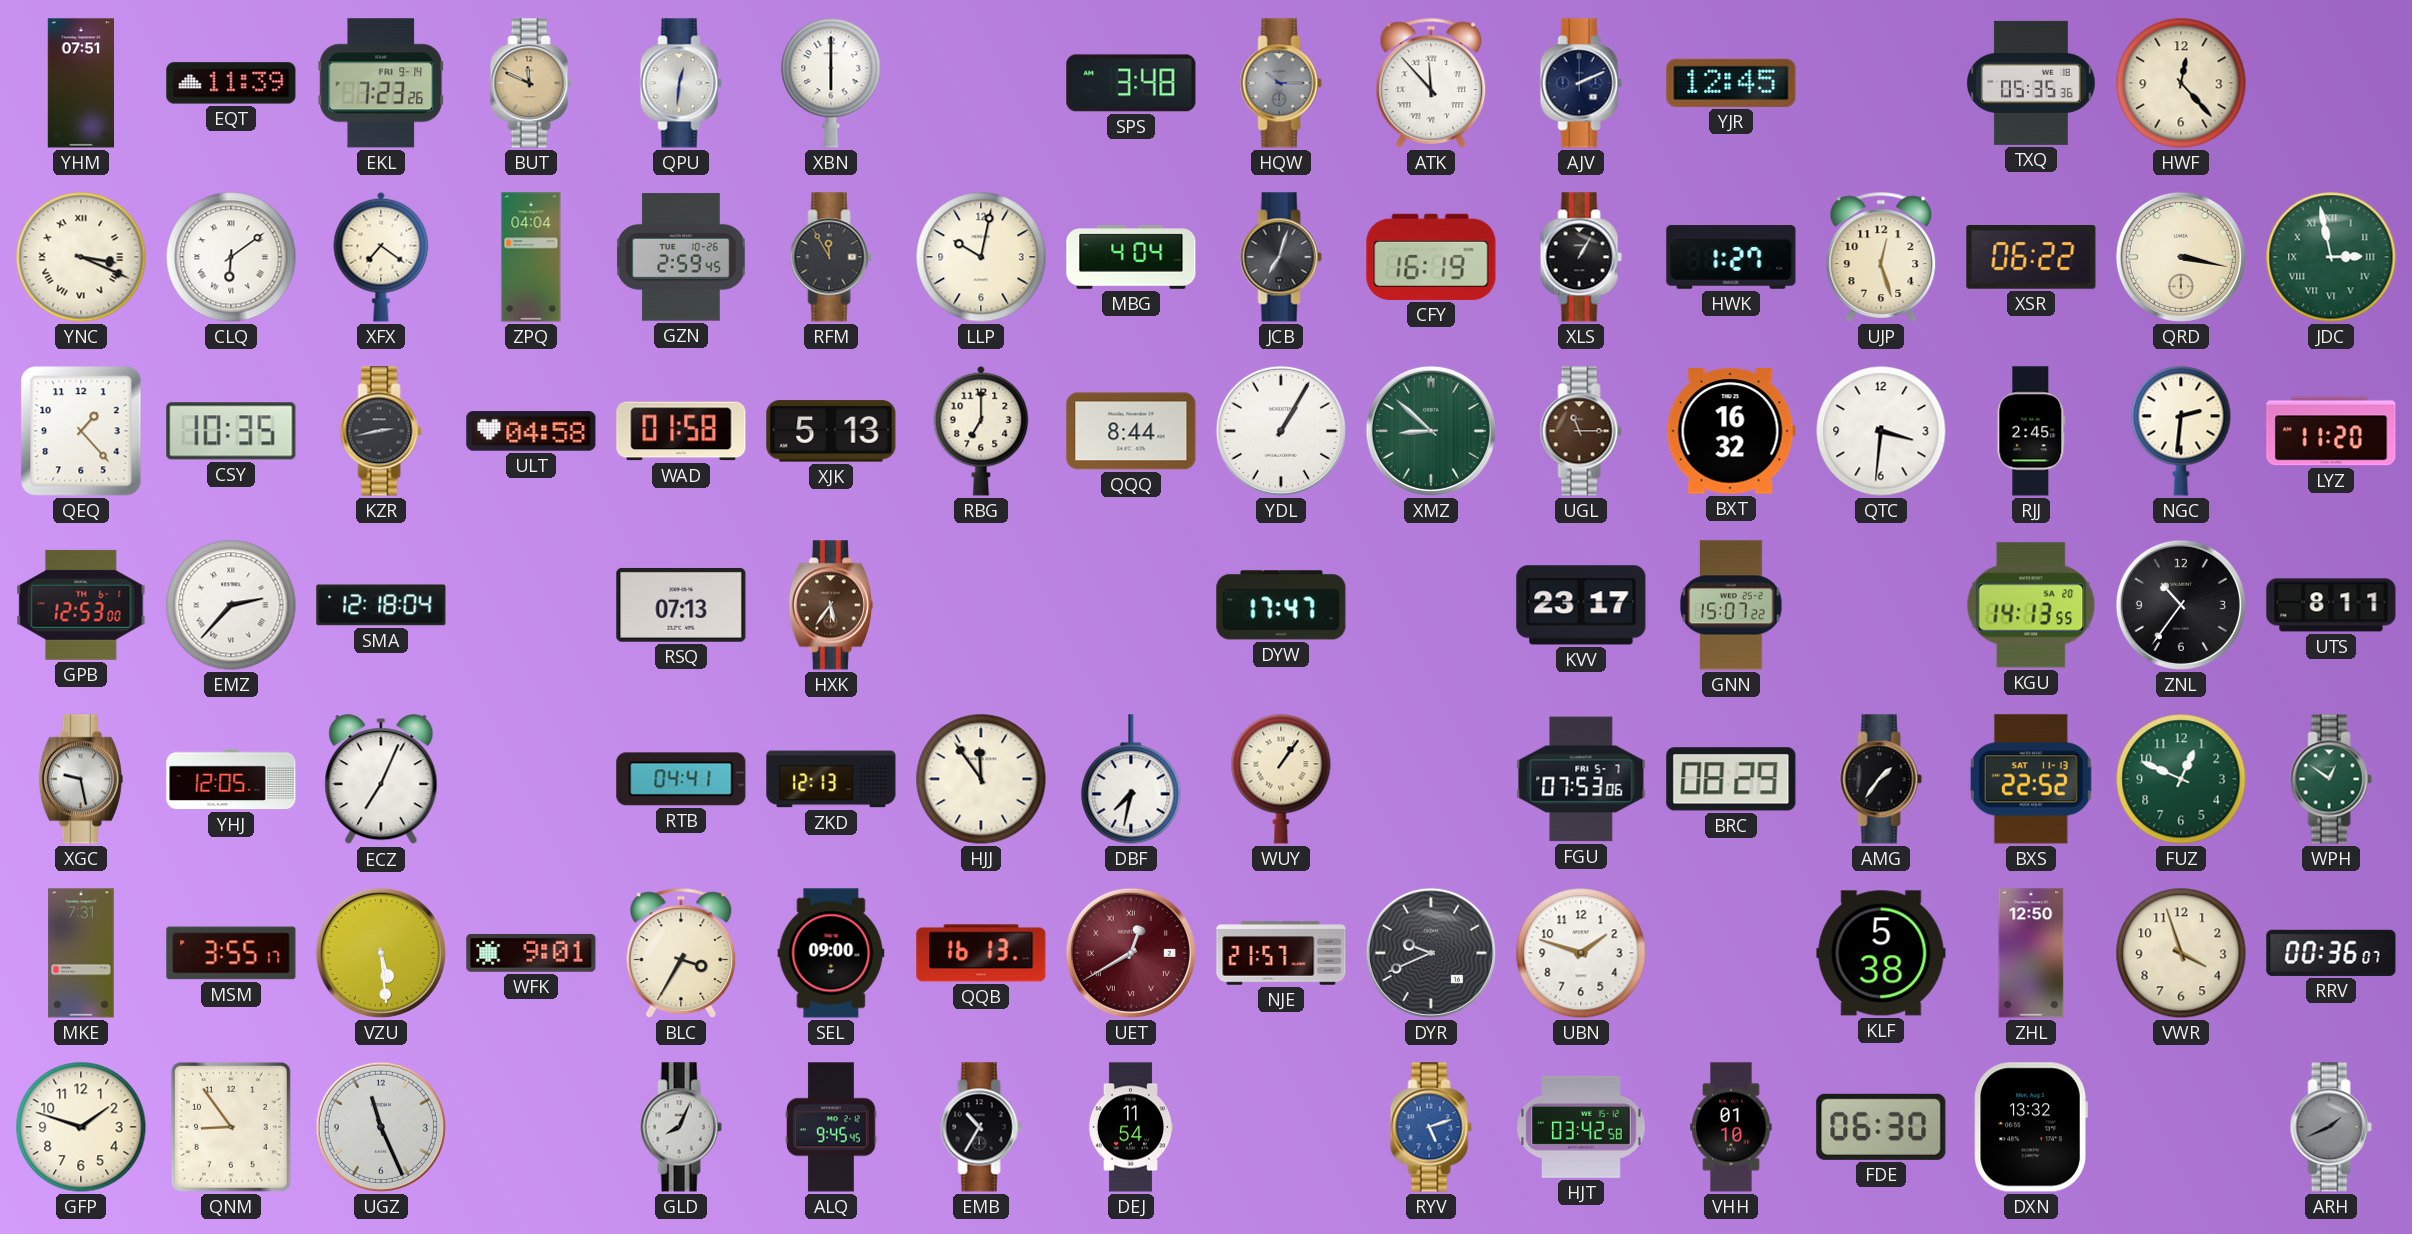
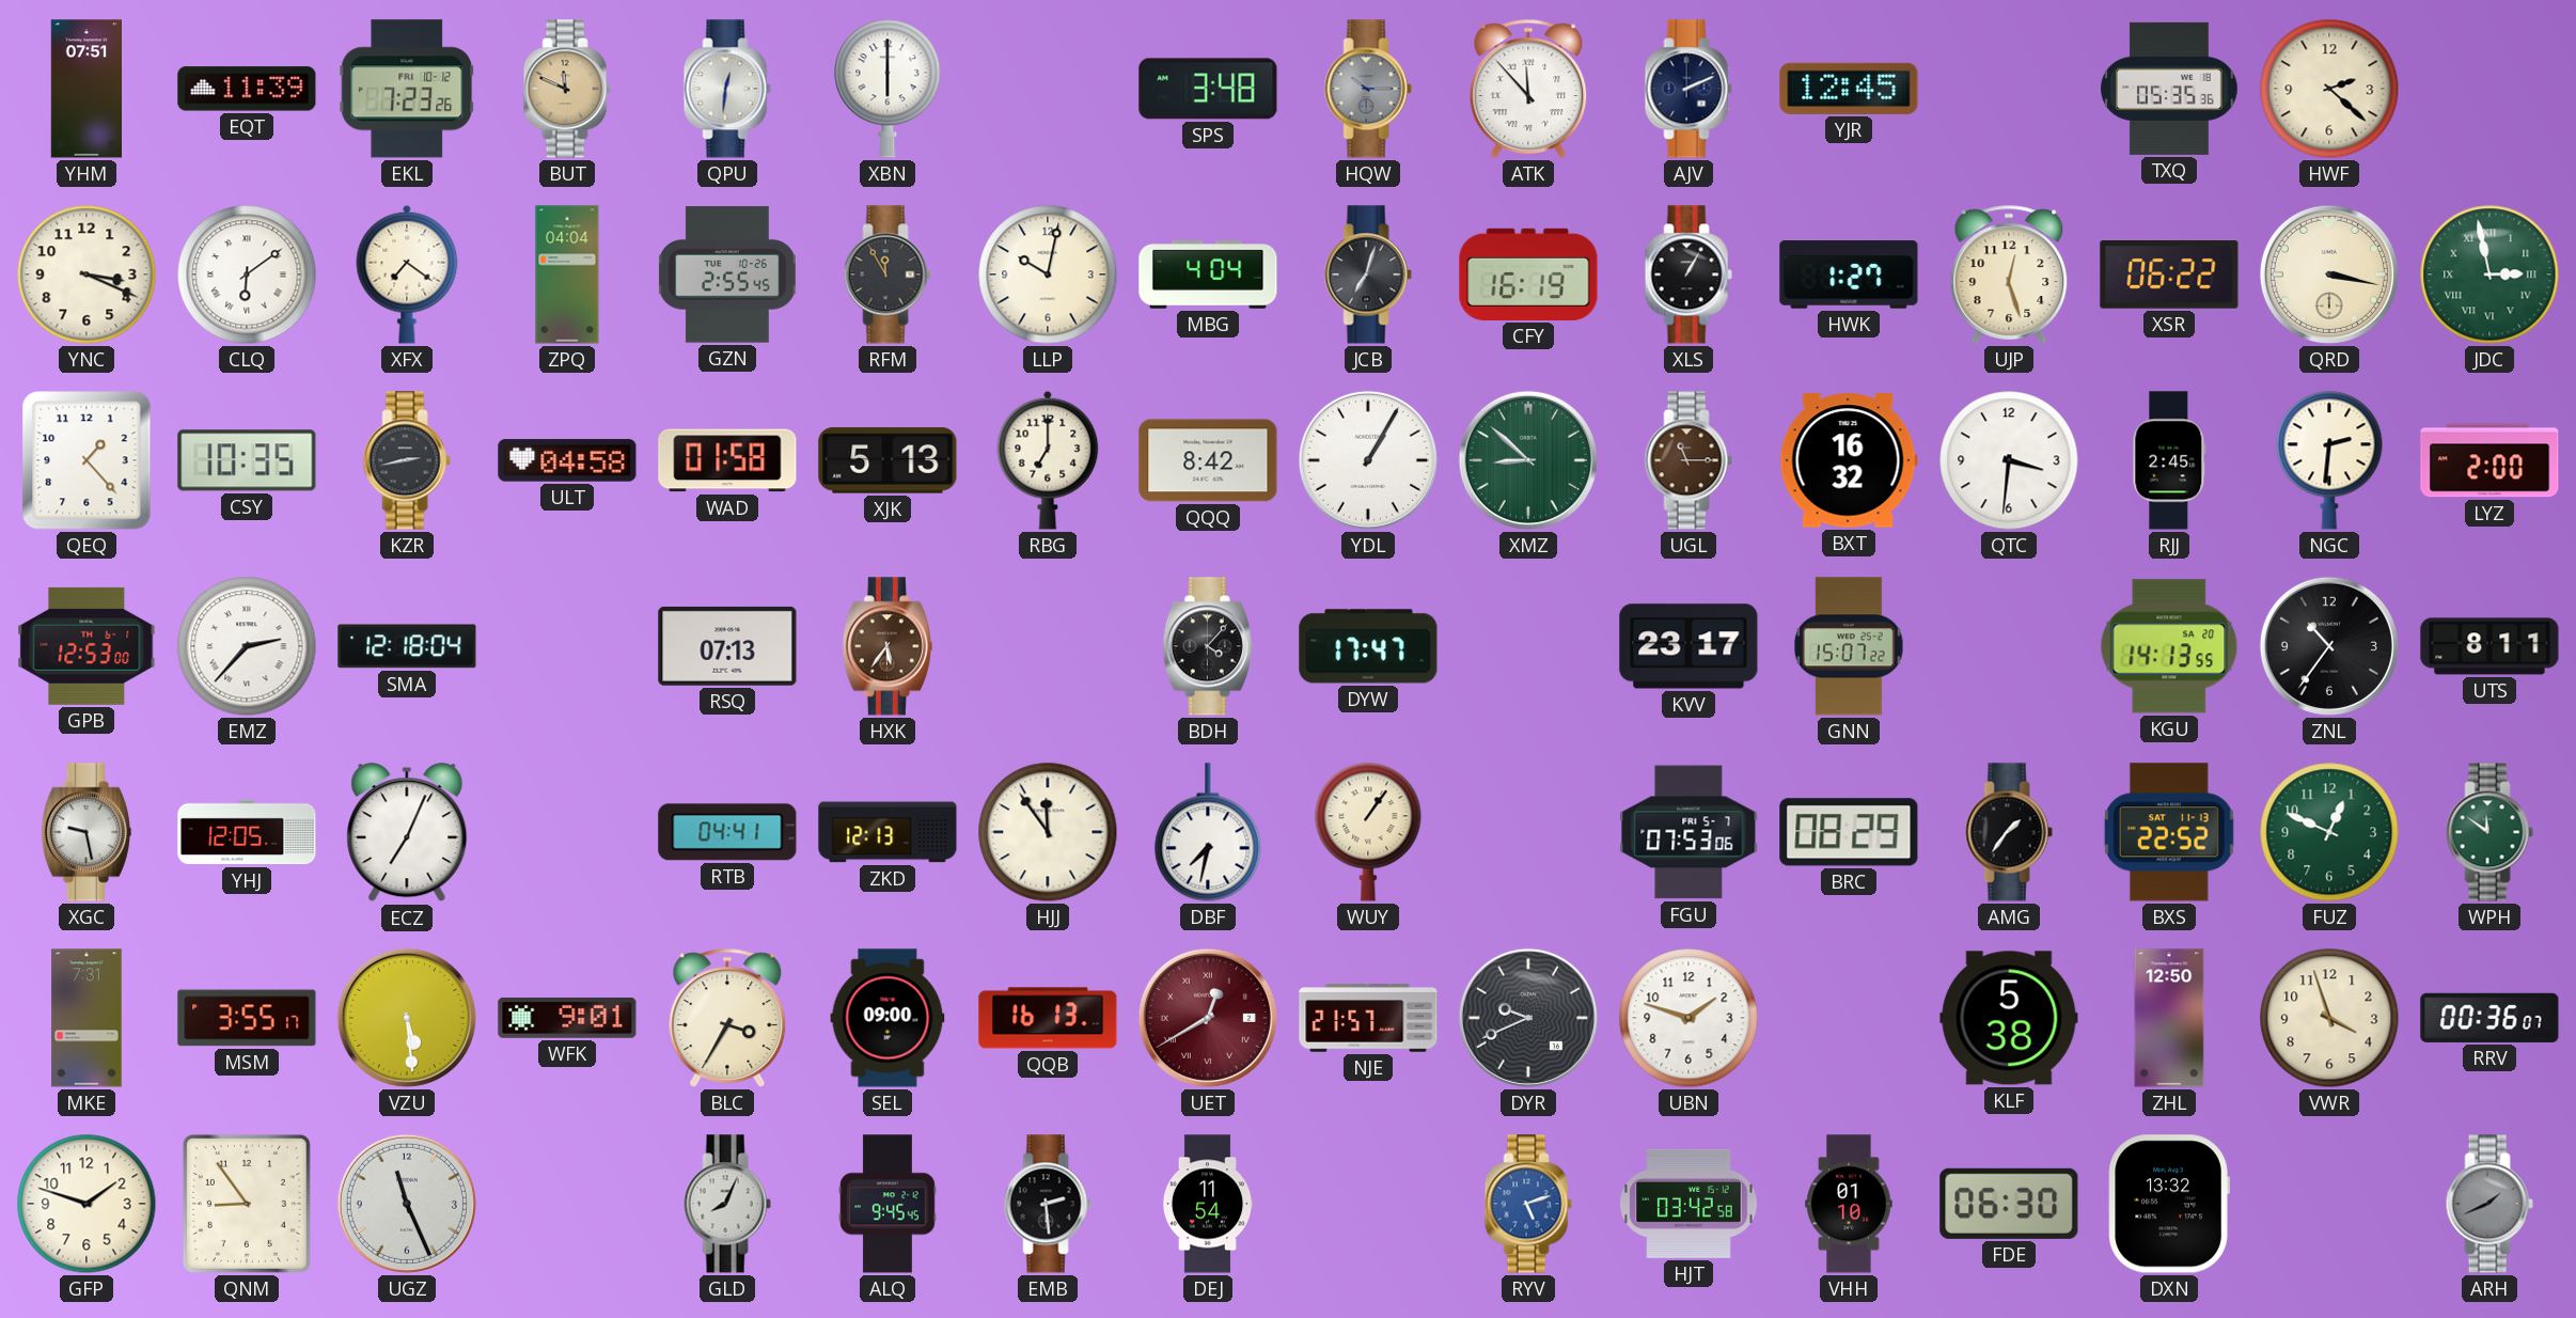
EKL date: FRI 9-14 -> FRI 10-12
HWF: 12:23 -> 2:22
YNC numerals: Roman -> Arabic
GZN: 2:59 -> 2:55
QQQ: 8:44 -> 8:42
LYZ: 11:20 -> 2:00
BDH: none -> 4:07
WPH: 12:51 -> 11:51
EMB: 10:35 -> 2:29
